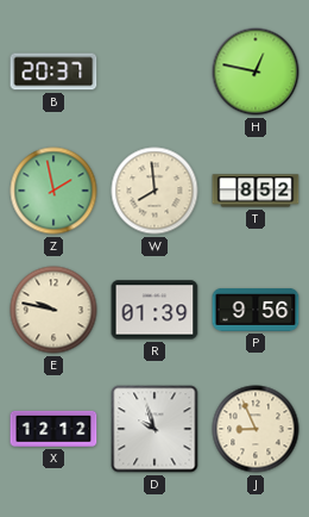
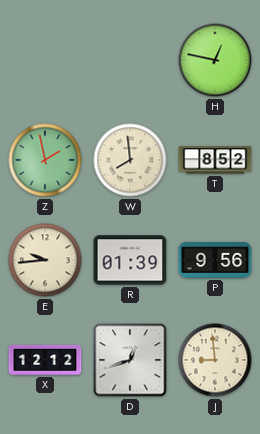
B: 20:37 -> none
E: 9:47 -> 9:44
D: 9:57 -> 12:42
J: 8:56 -> 8:59
